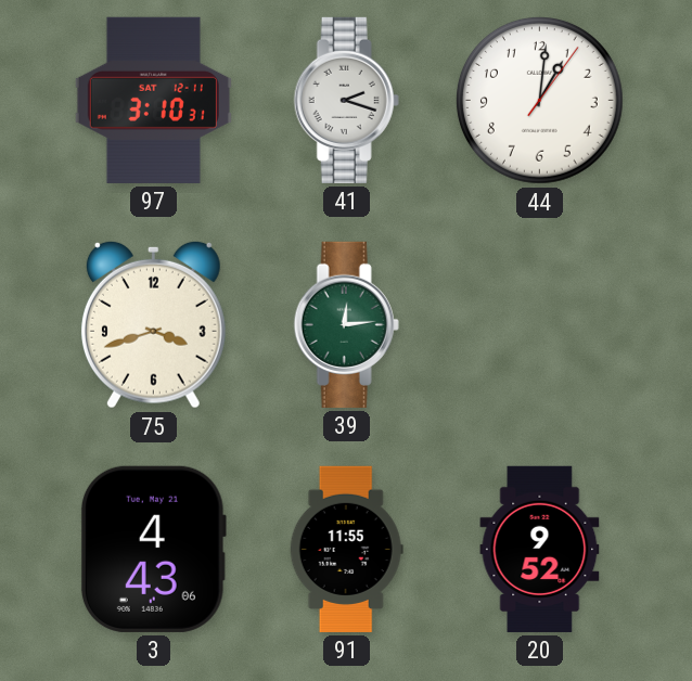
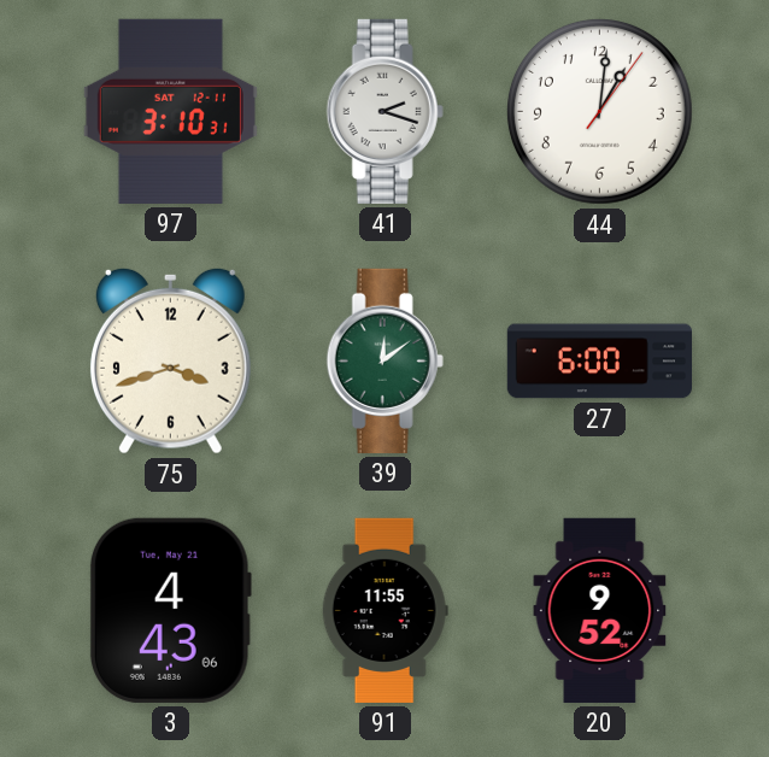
39: 12:14 -> 12:09
27: none -> 6:00
